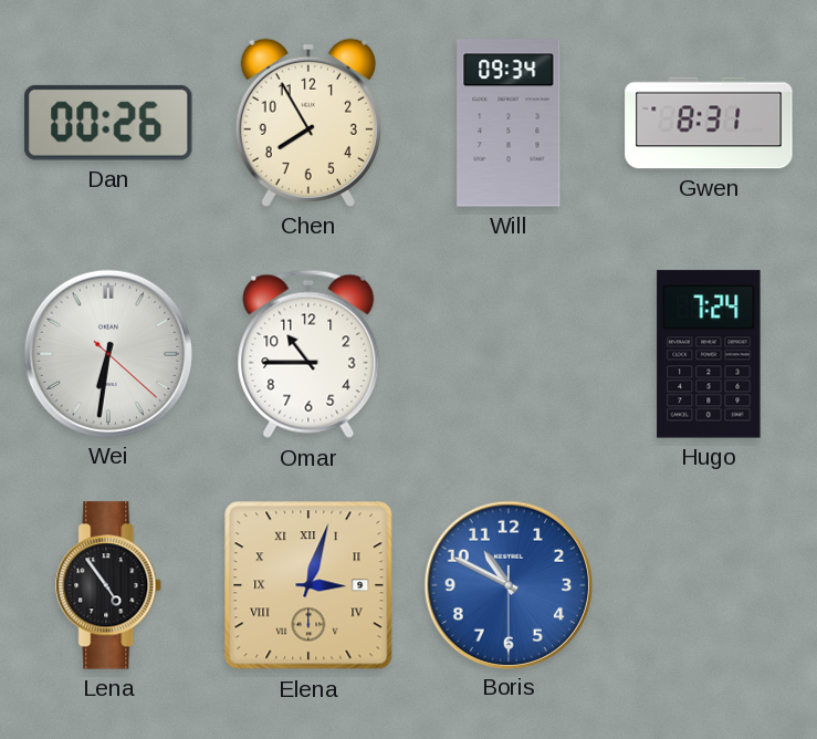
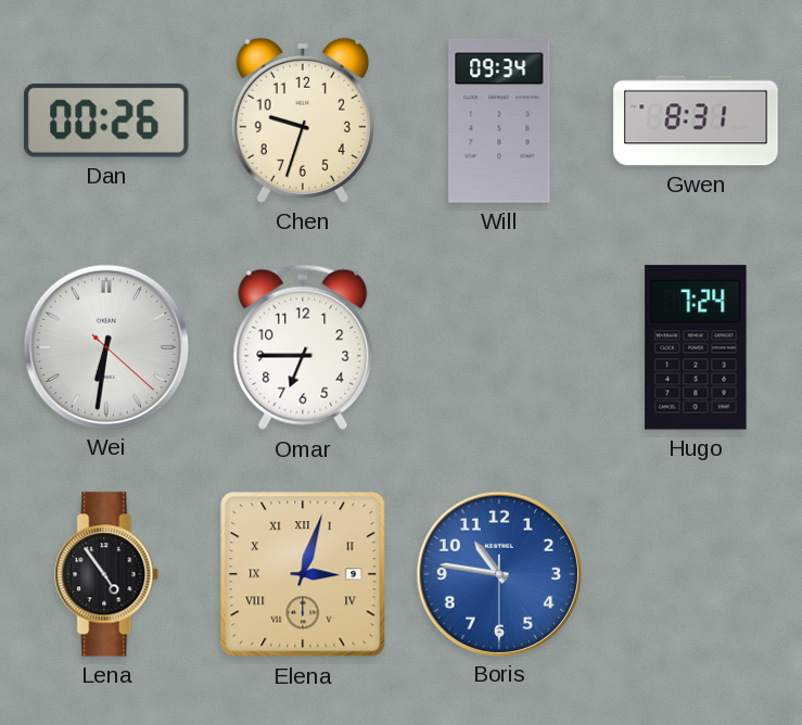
Chen: 7:55 -> 9:33
Omar: 10:45 -> 6:45
Boris: 10:49 -> 10:46
